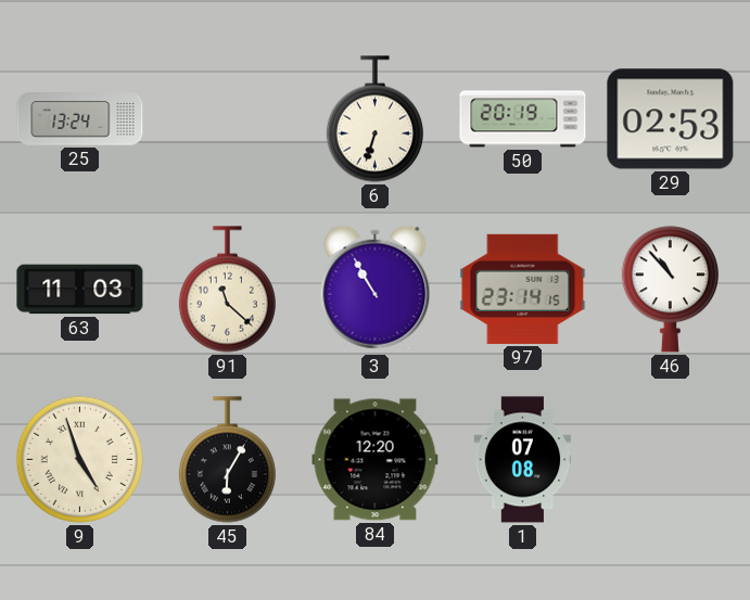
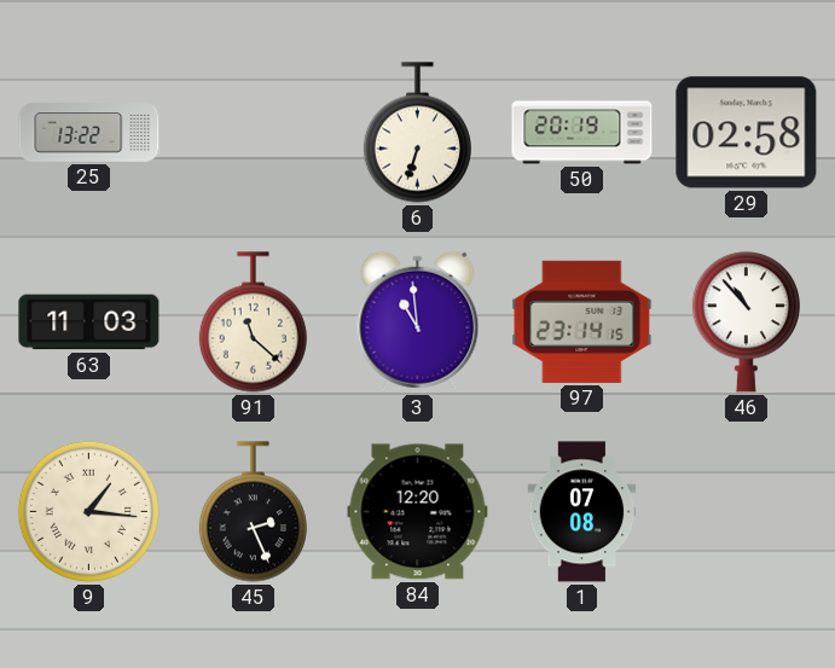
25: 13:24 -> 13:22
29: 02:53 -> 02:58
3: 10:55 -> 10:59
9: 4:57 -> 1:16
45: 6:05 -> 2:26
